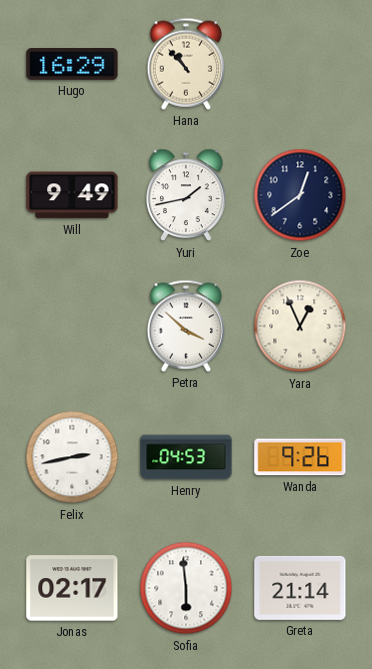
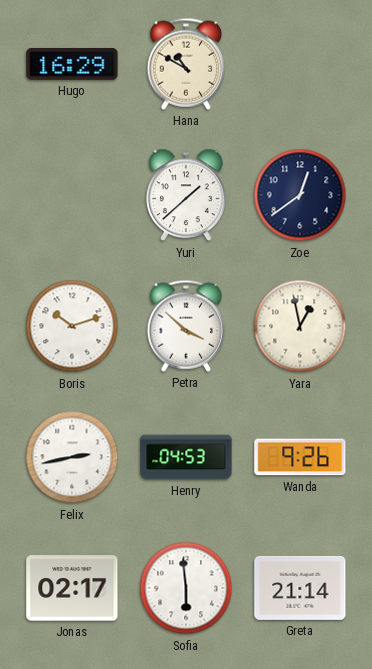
Hana: 10:53 -> 10:50
Will: 9:49 -> none
Yuri: 1:43 -> 1:38
Boris: none -> 10:12
Yara: 12:56 -> 12:58
